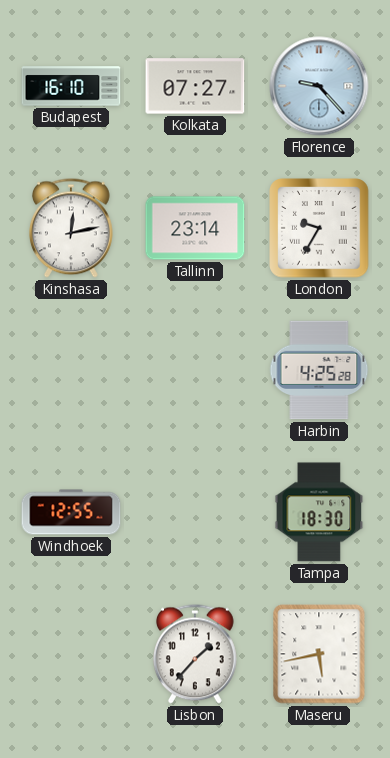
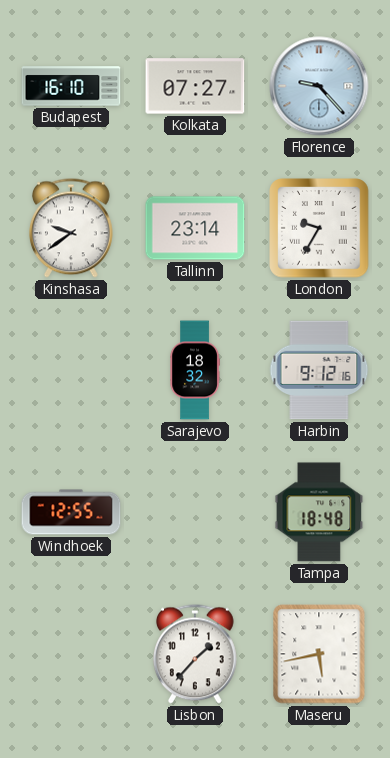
Kinshasa: 12:13 -> 9:39
Sarajevo: none -> 18:32
Harbin: 4:25 -> 9:12
Tampa: 18:30 -> 18:48
